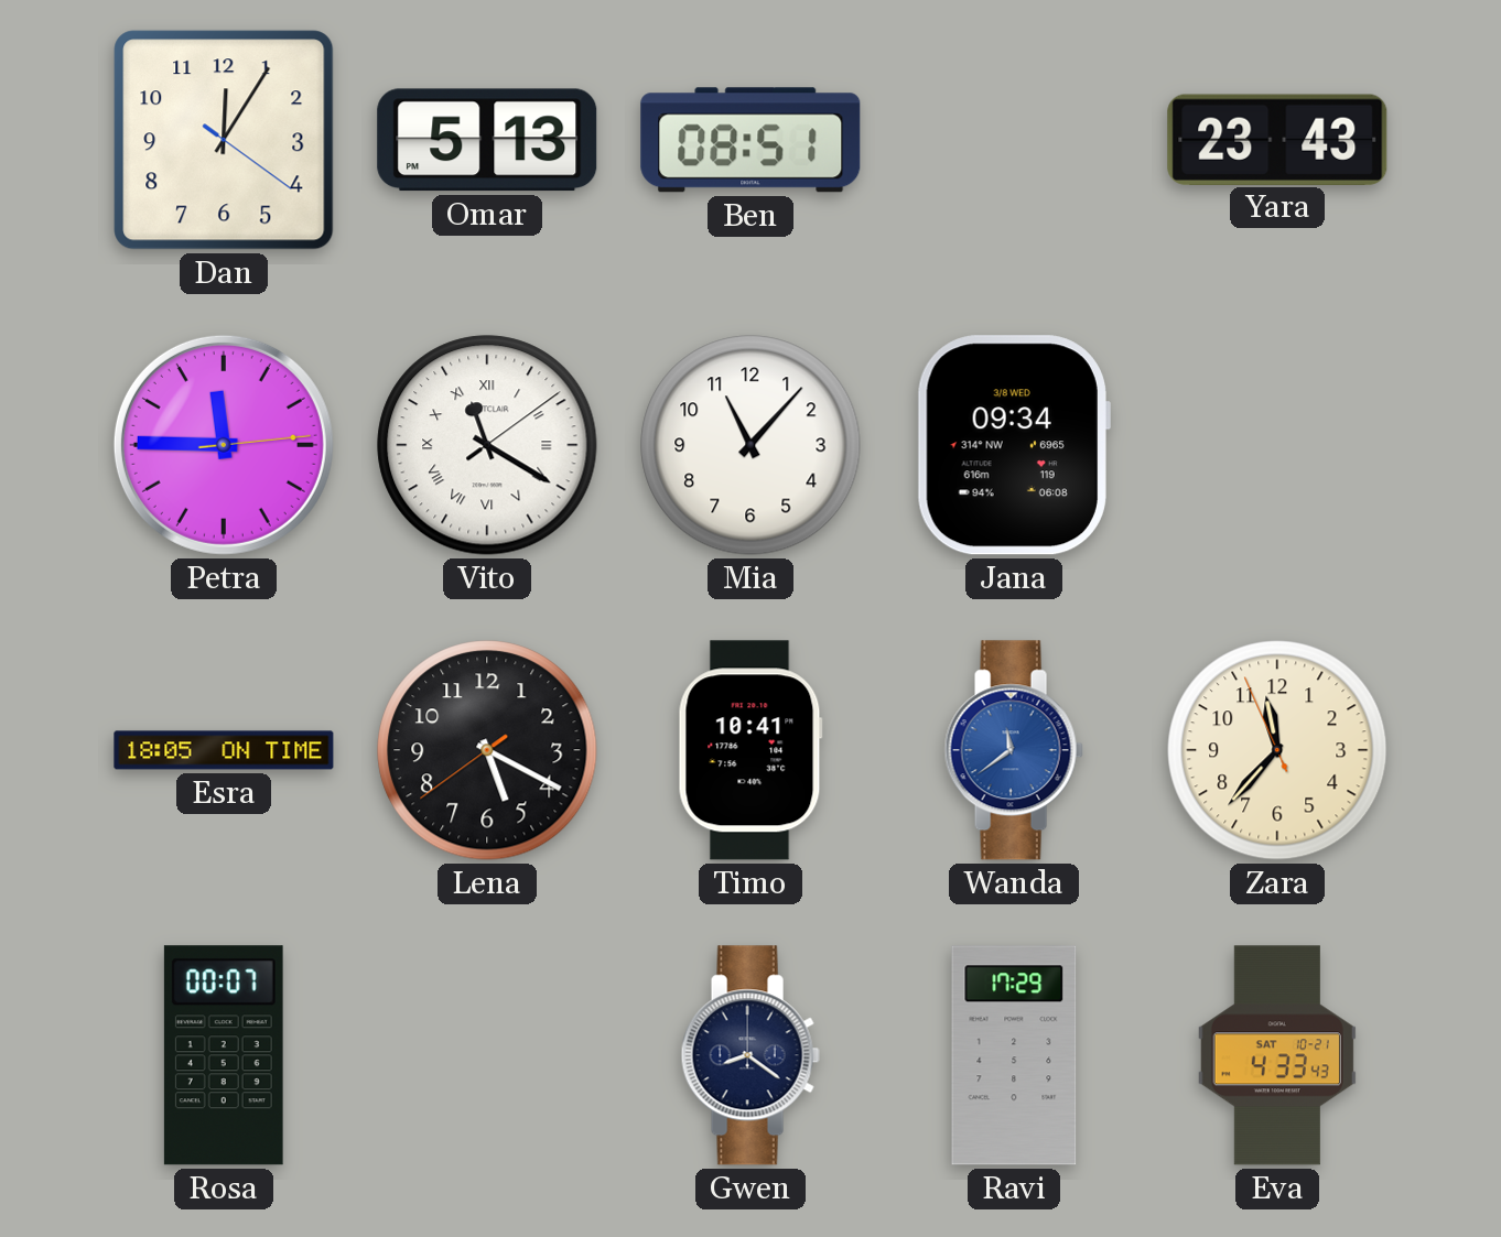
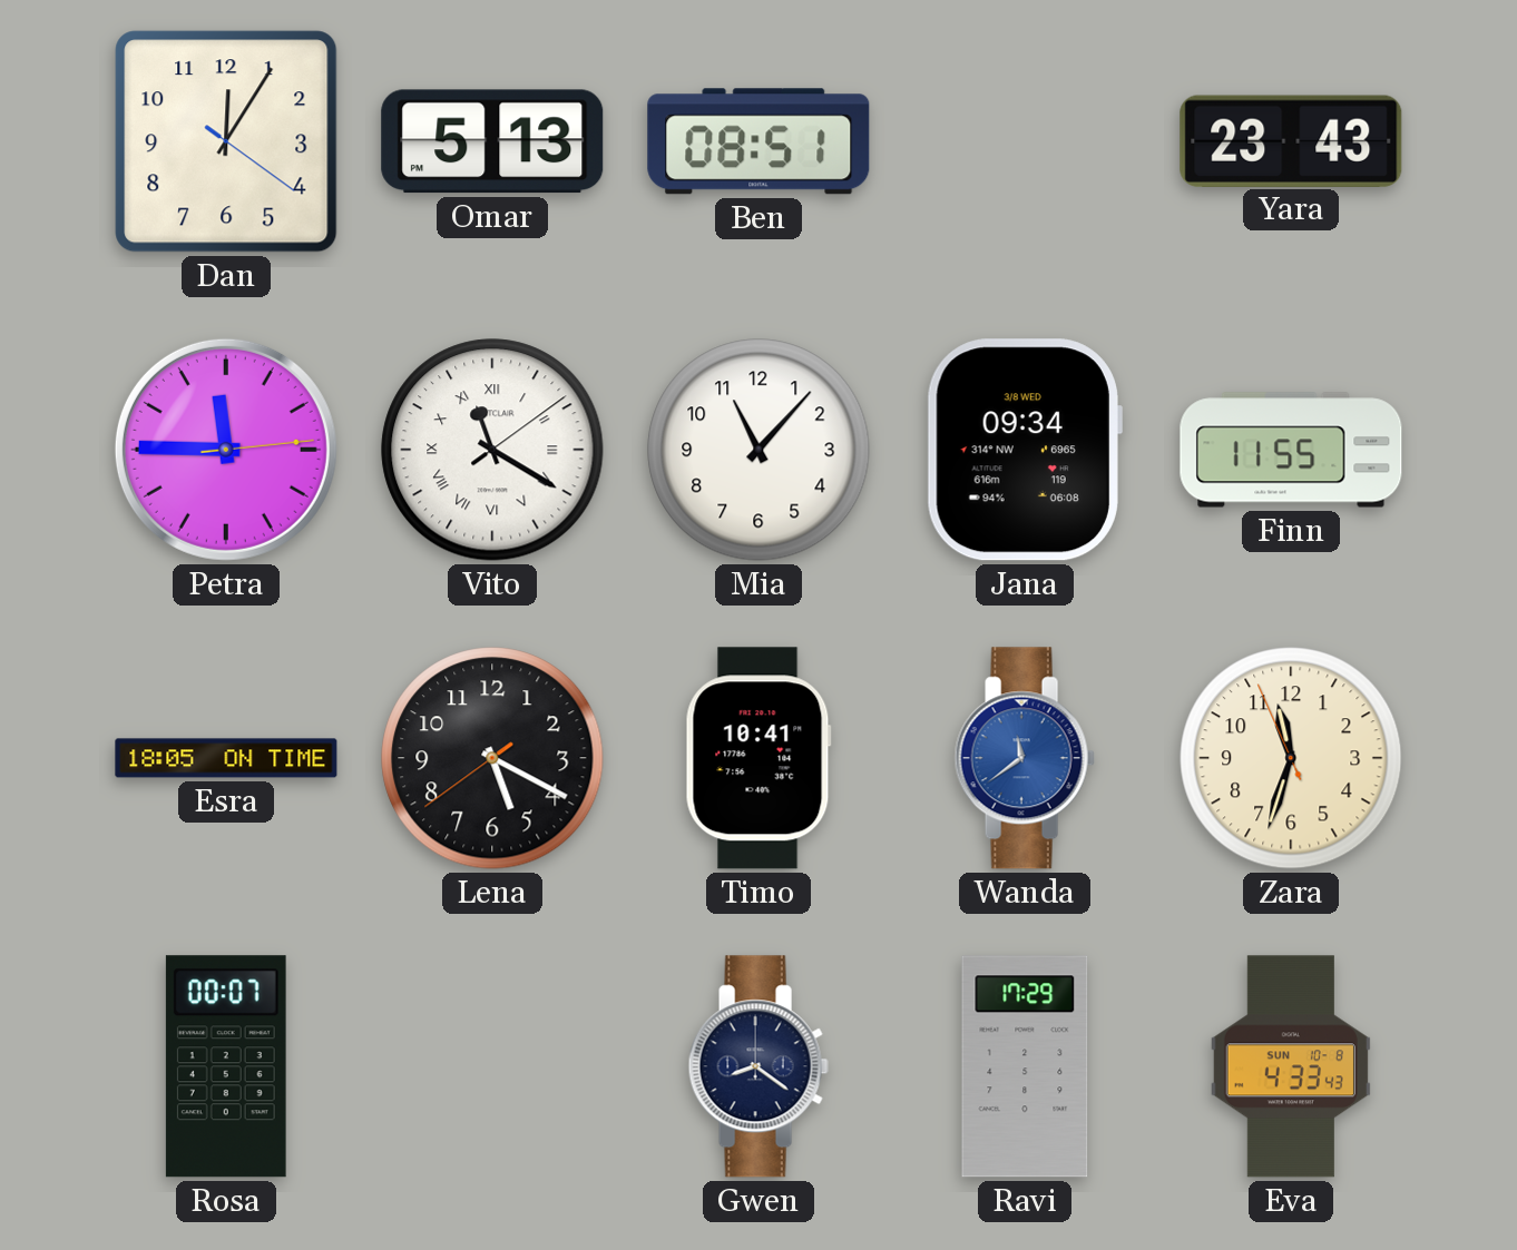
Finn: none -> 11:55
Zara: 11:36 -> 11:32
Eva date: SAT 10-21 -> SUN 10-8
